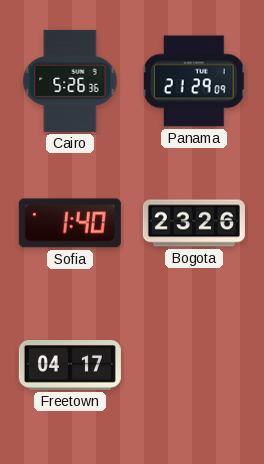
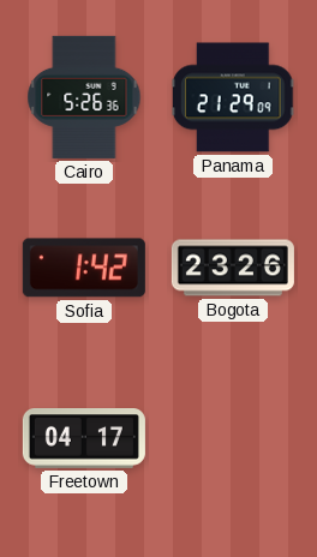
Sofia: 1:40 -> 1:42
